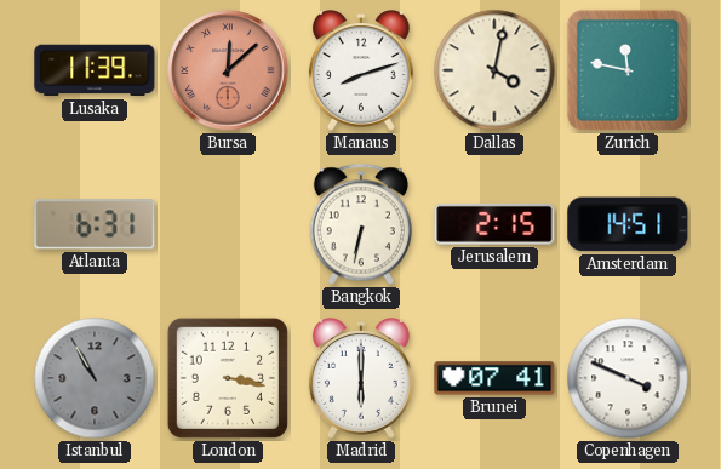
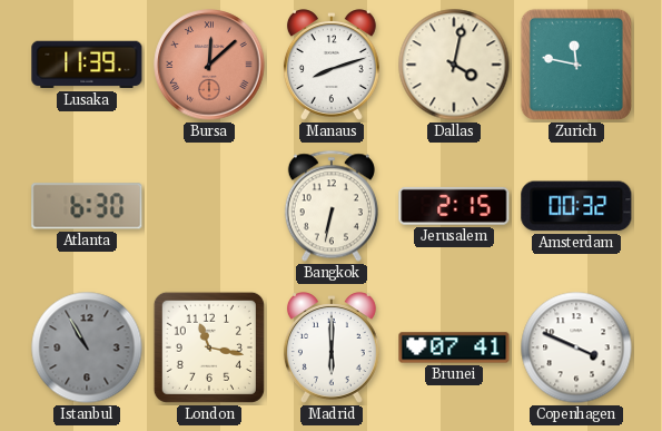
Atlanta: 6:31 -> 6:30
Amsterdam: 14:51 -> 00:32
London: 3:17 -> 11:17
